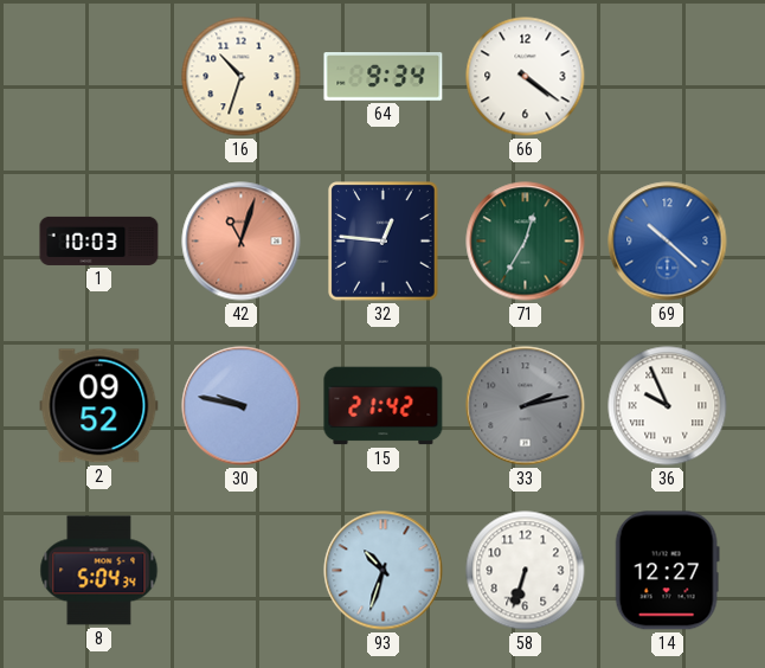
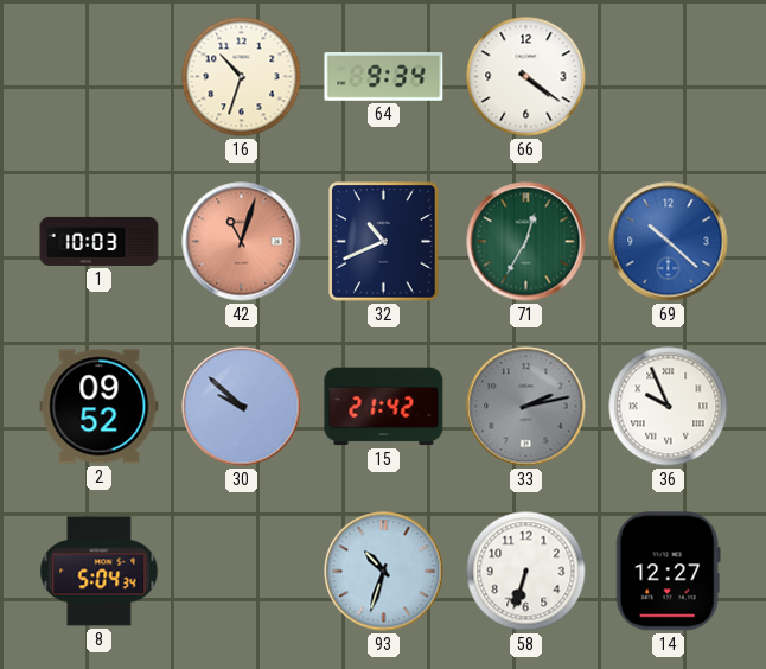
32: 12:46 -> 10:41
30: 9:47 -> 9:52
